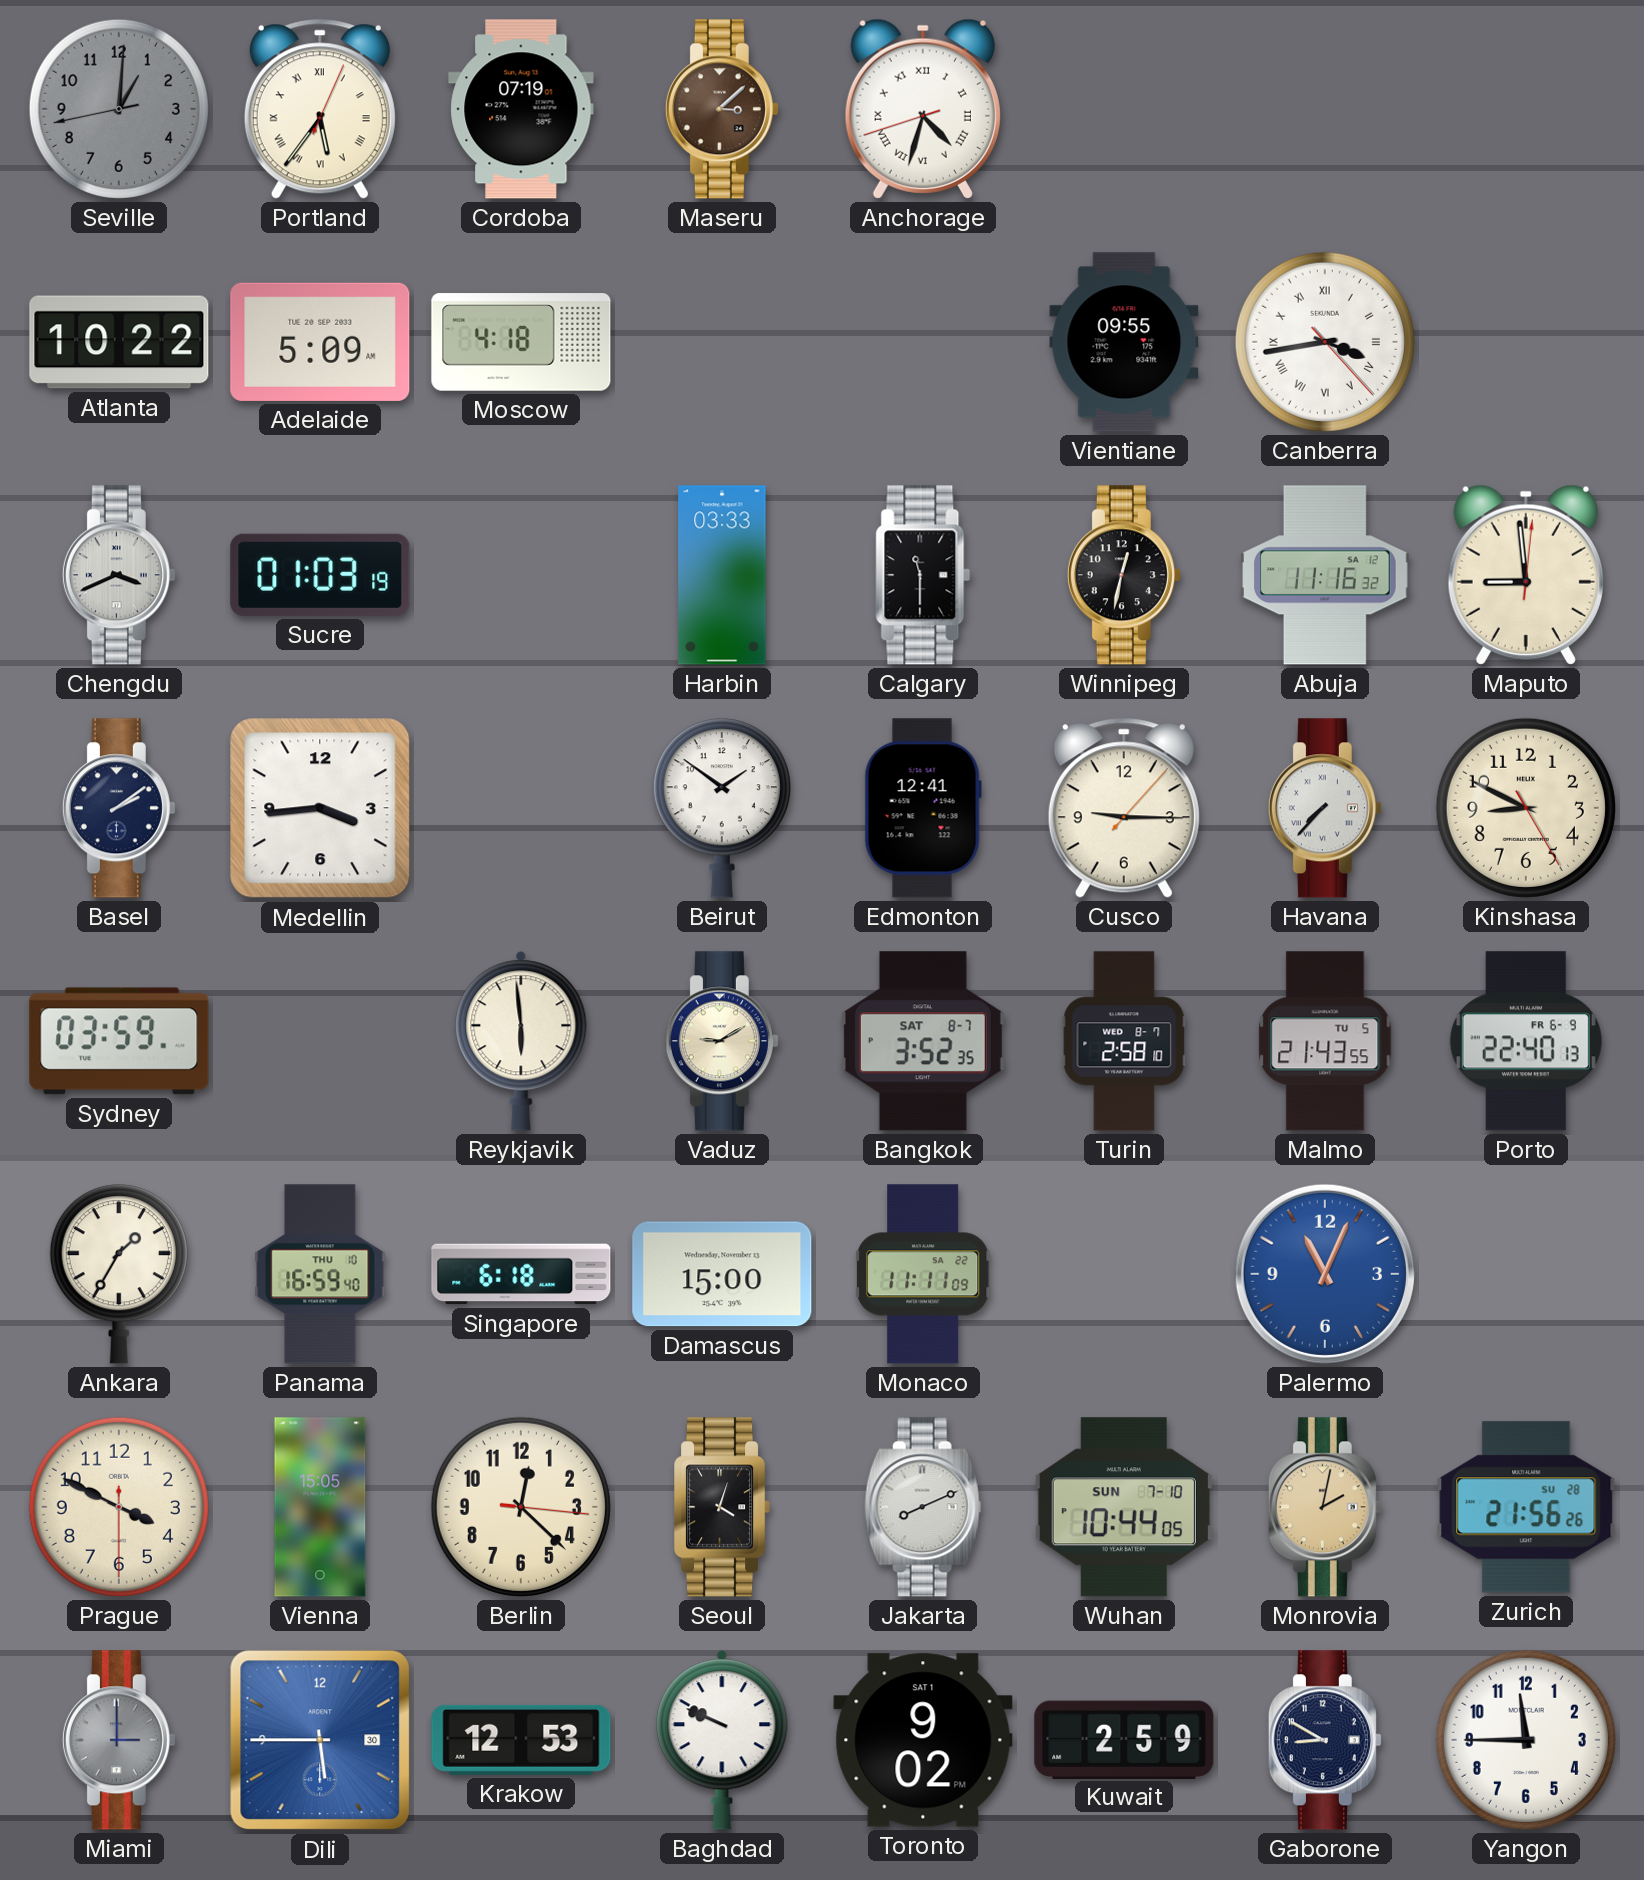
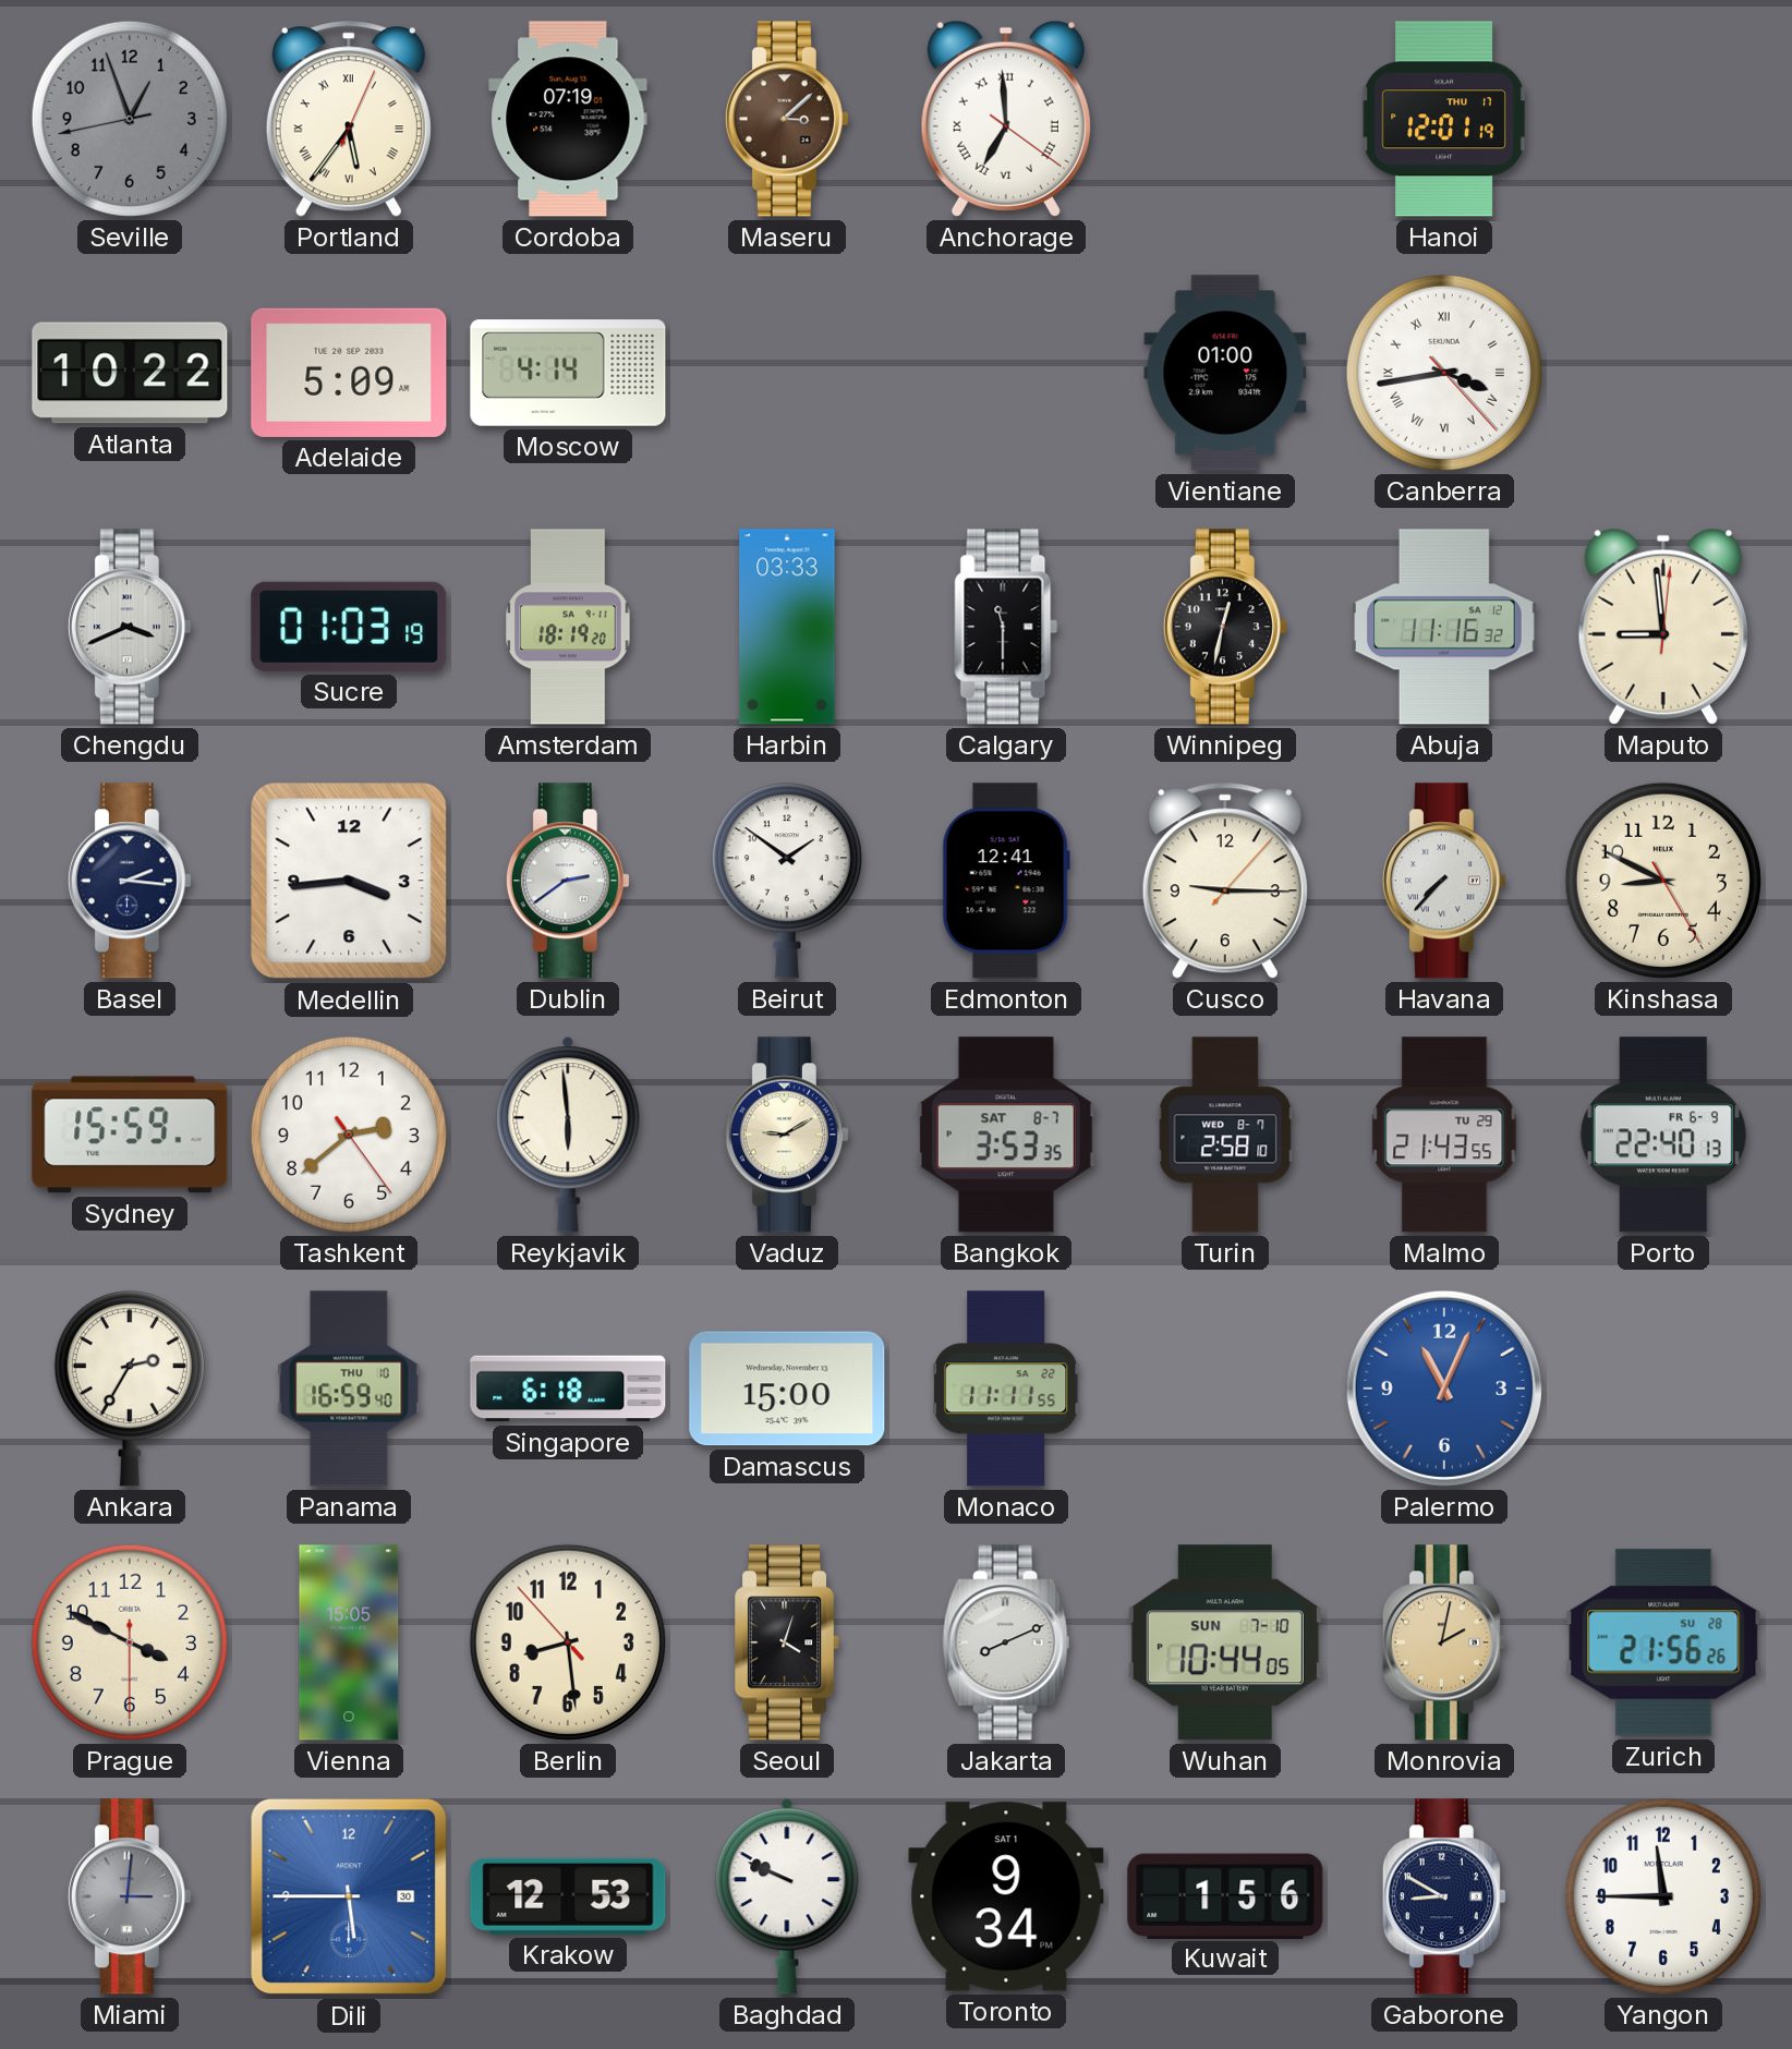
Seville: 1:00 -> 12:56
Anchorage: 4:32 -> 6:59
Hanoi: none -> 12:01
Moscow: 4:18 -> 4:14
Vientiane: 09:55 -> 01:00
Amsterdam: none -> 18:19
Basel: 2:09 -> 2:16
Dublin: none -> 2:39
Sydney: 03:59 -> 15:59
Tashkent: none -> 2:38
Bangkok: 3:52 -> 3:53
Malmo date: TU 5 -> TU 29
Ankara: 1:35 -> 2:35
Monaco: 11:11:09 -> 11:11:55
Berlin: 12:22 -> 8:28
Miami: 3:00 -> 3:01
Toronto: 9:02 -> 9:34
Kuwait: 2:59 -> 1:56
